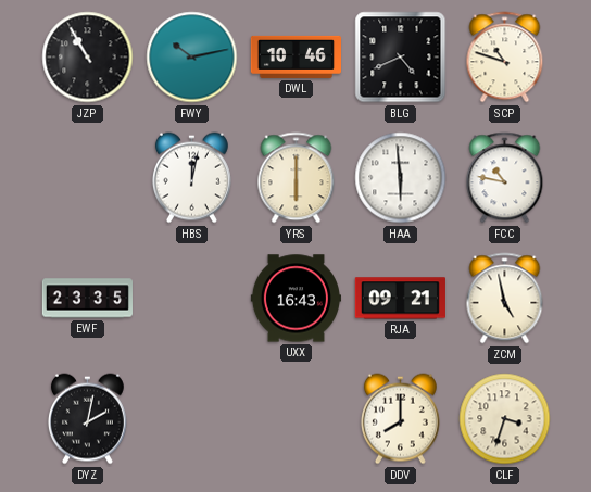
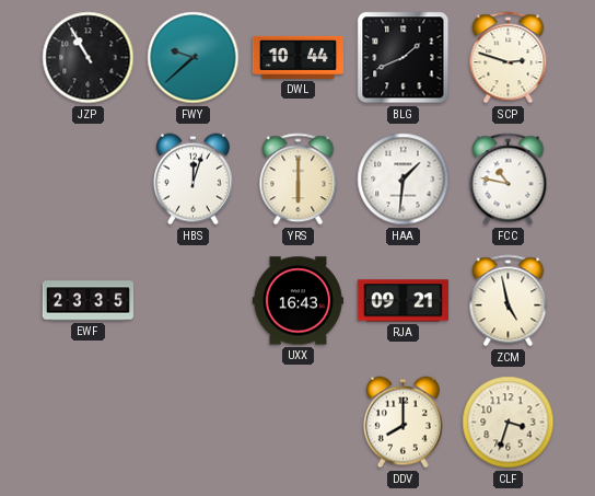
FWY: 10:13 -> 9:38
DWL: 10:46 -> 10:44
BLG: 4:41 -> 1:41
SCP: 10:48 -> 2:48
HBS: 12:02 -> 12:03
HAA: 5:59 -> 1:31
DYZ: 2:02 -> none
